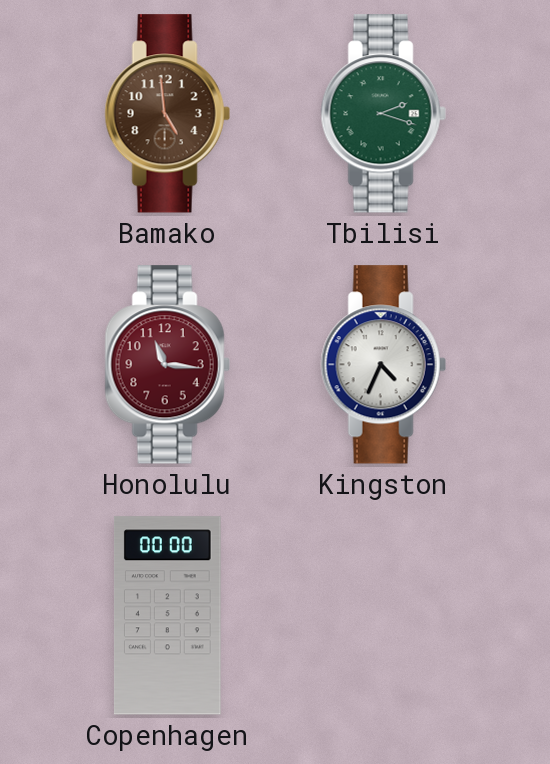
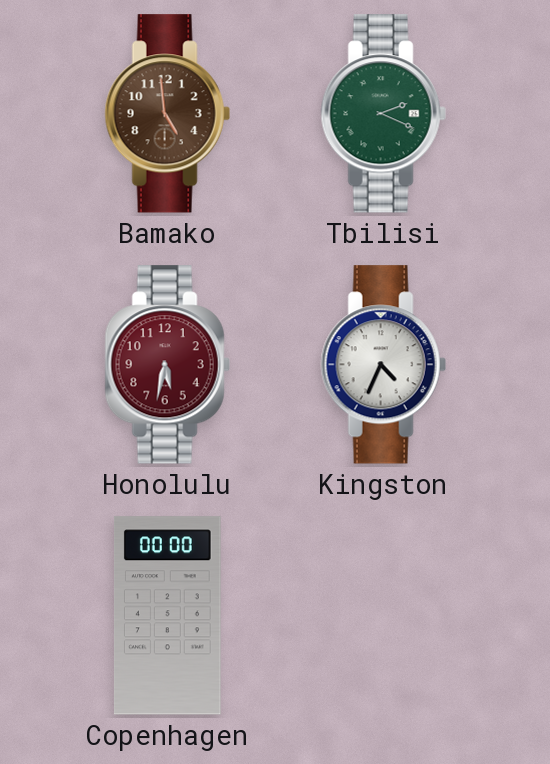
Tbilisi: 2:18 -> 2:19
Honolulu: 11:16 -> 5:32
